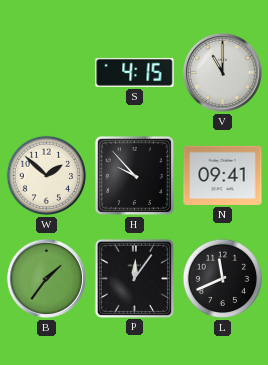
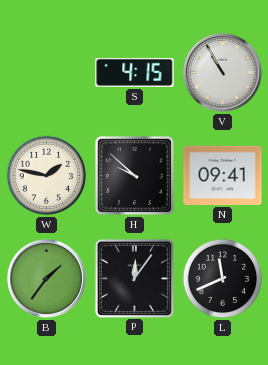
V: 11:00 -> 10:55
W: 1:52 -> 1:47
H: 9:53 -> 9:52
